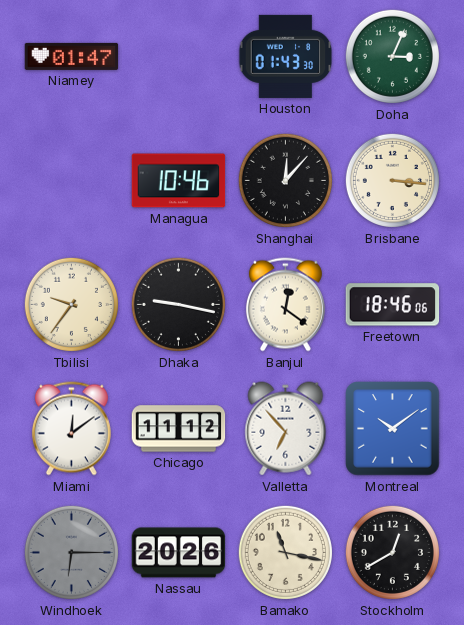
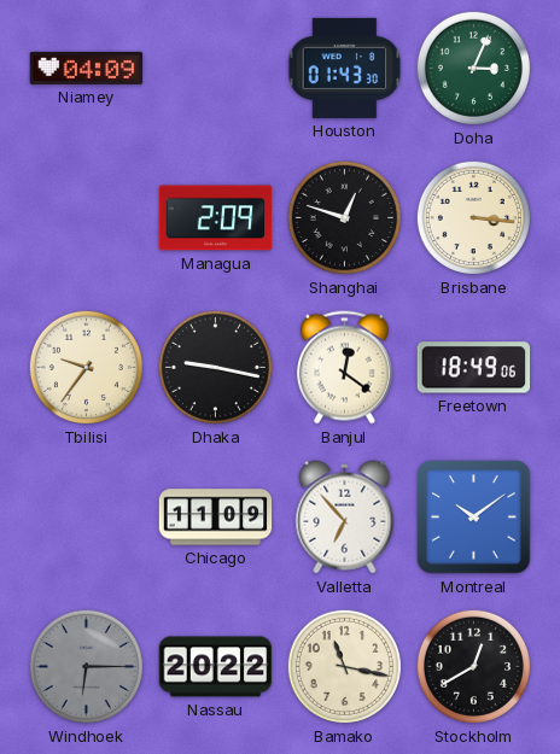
Niamey: 01:47 -> 04:09
Managua: 10:46 -> 2:09
Shanghai: 12:07 -> 12:48
Freetown: 18:46 -> 18:49
Miami: 12:09 -> none
Chicago: 11:12 -> 11:09
Nassau: 20:26 -> 20:22
